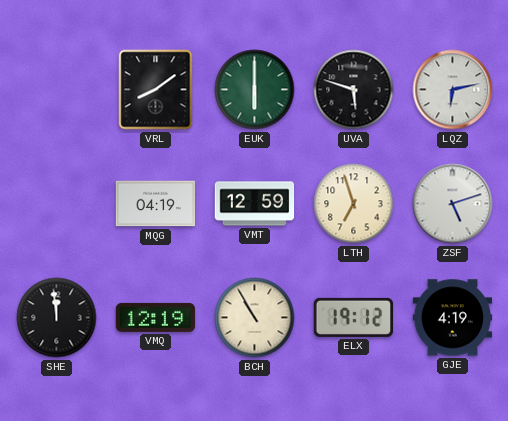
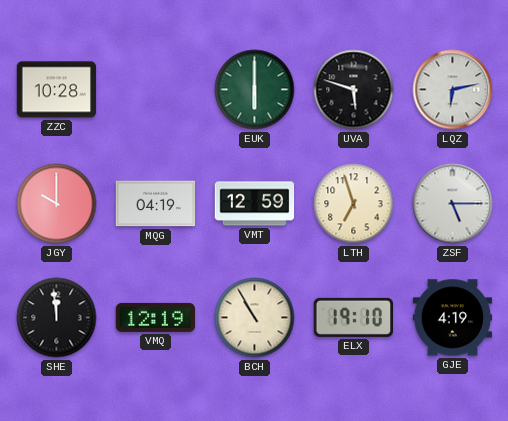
ZZC: none -> 10:28
VRL: 8:09 -> none
JGY: none -> 10:00
ZSF: 5:12 -> 5:15
ELX: 19:12 -> 19:10
